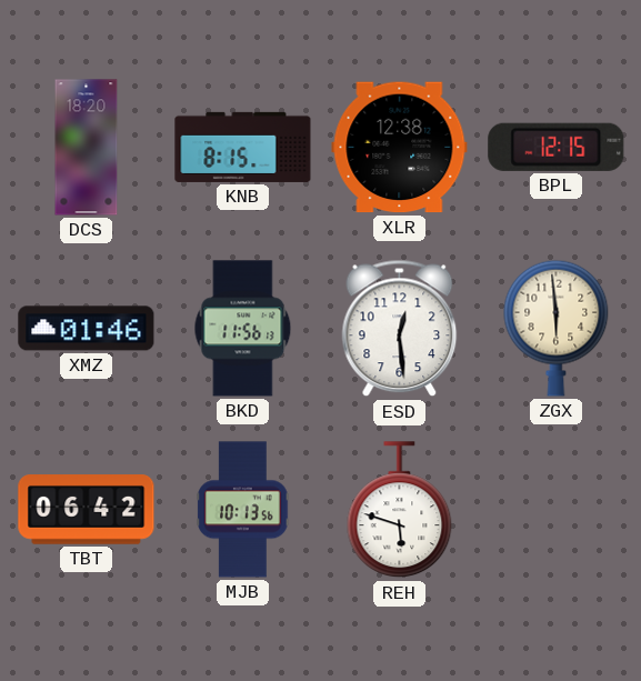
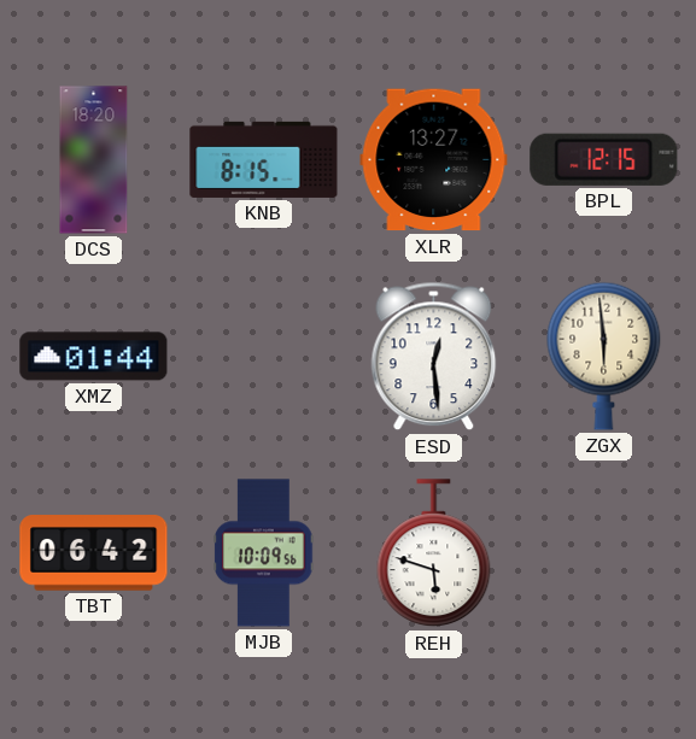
XLR: 12:38 -> 13:27
XMZ: 01:46 -> 01:44
BKD: 11:56 -> none
MJB: 10:13 -> 10:09
